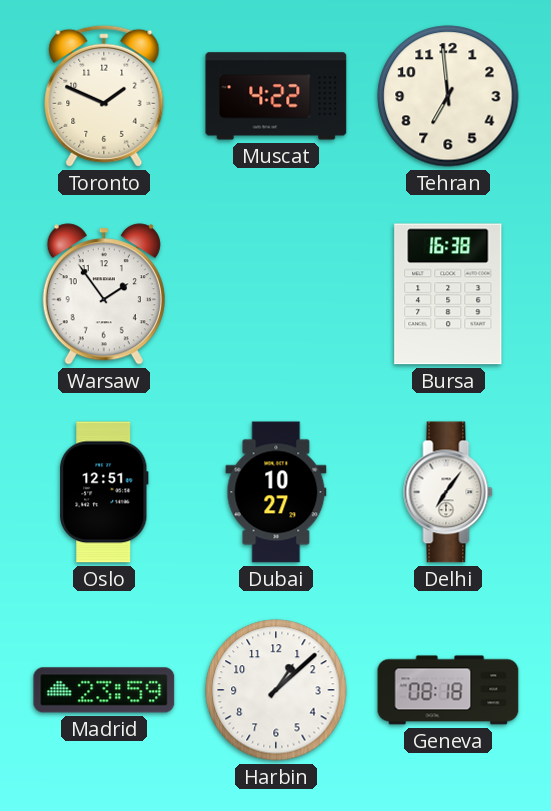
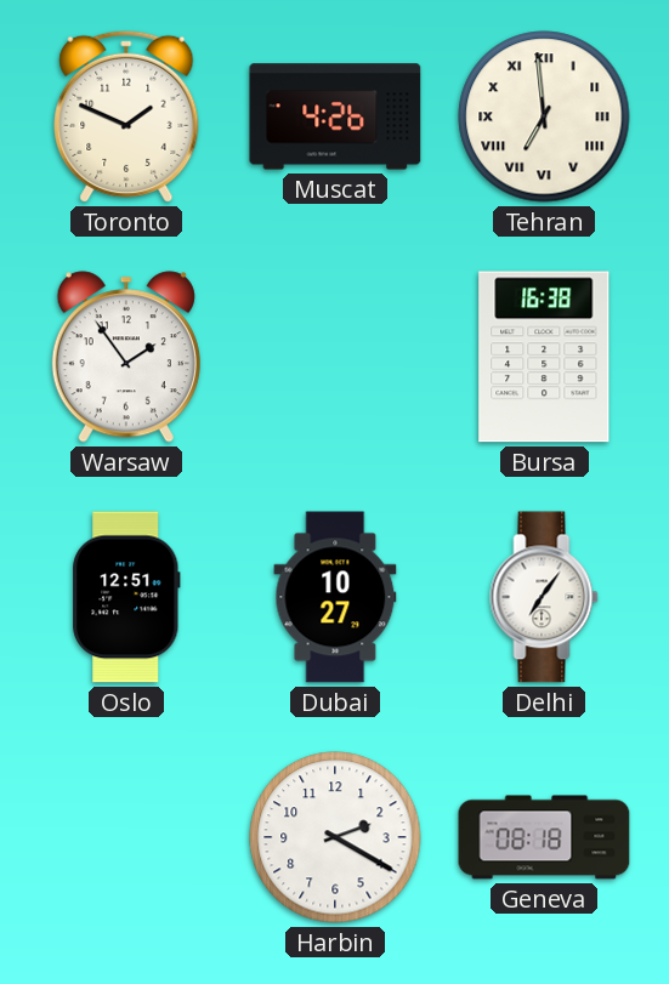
Muscat: 4:22 -> 4:26
Tehran numerals: Arabic -> Roman
Madrid: 23:59 -> none
Harbin: 1:08 -> 2:20
